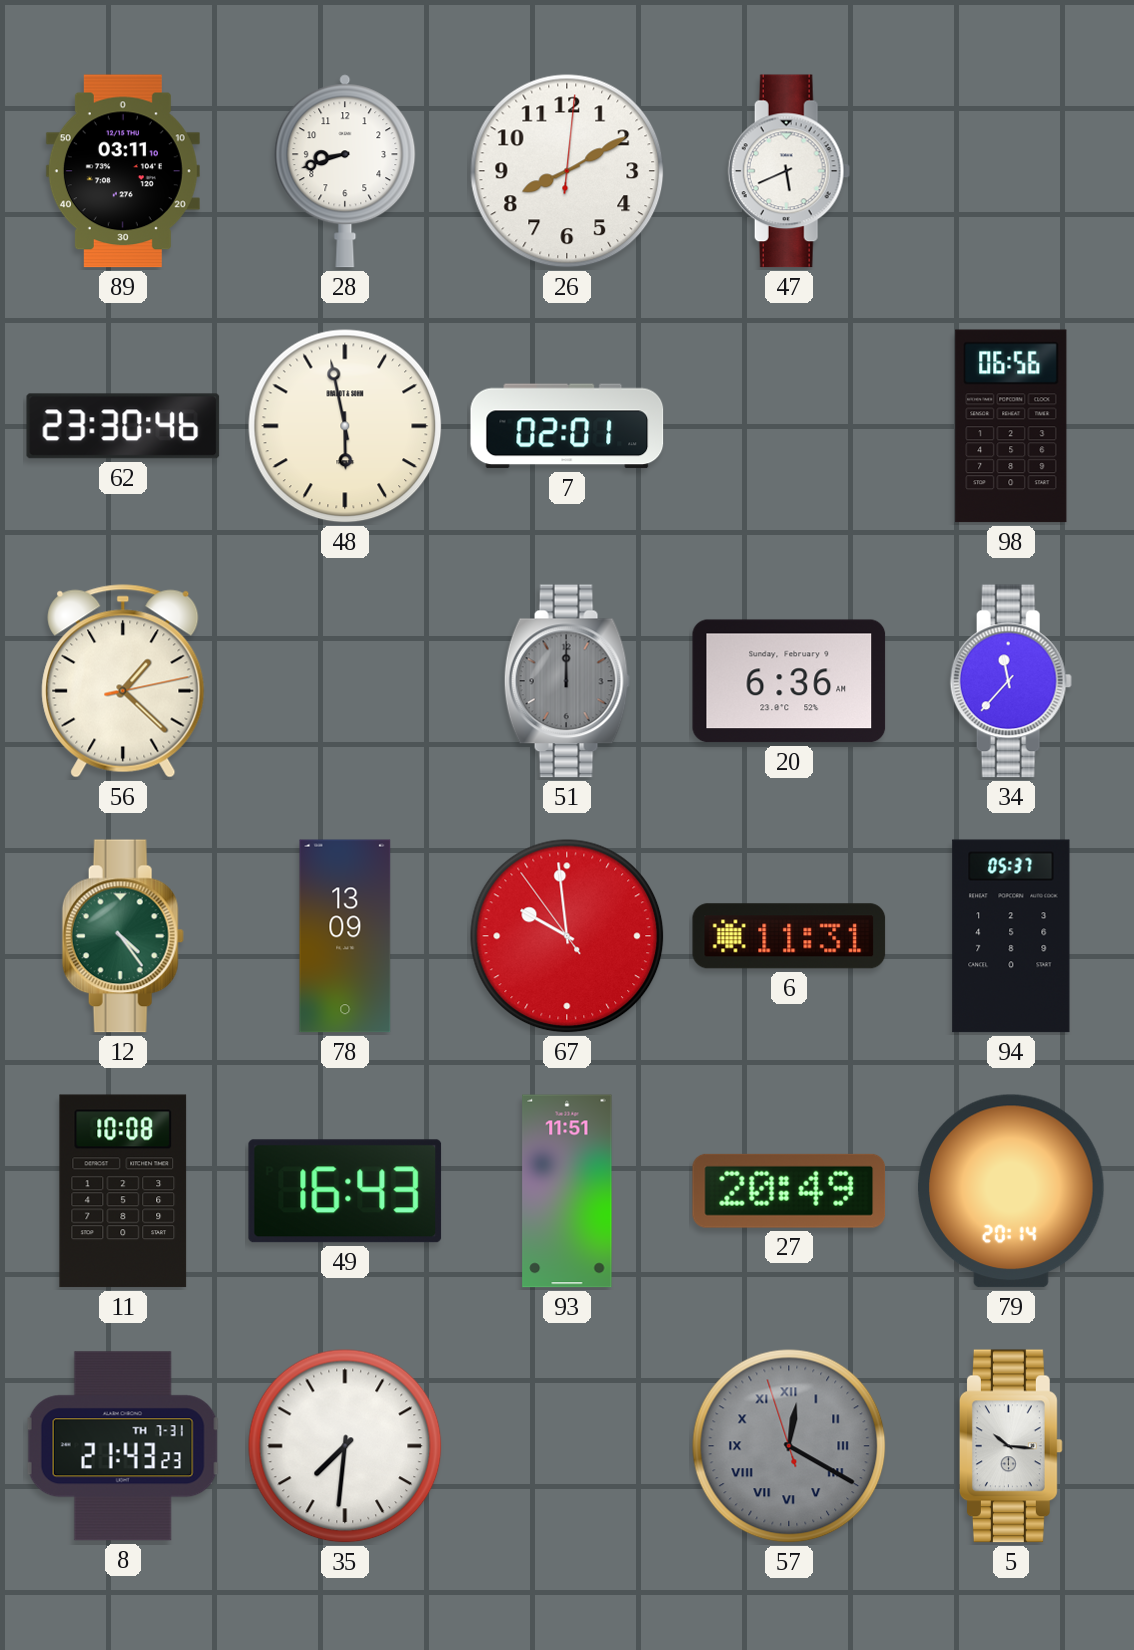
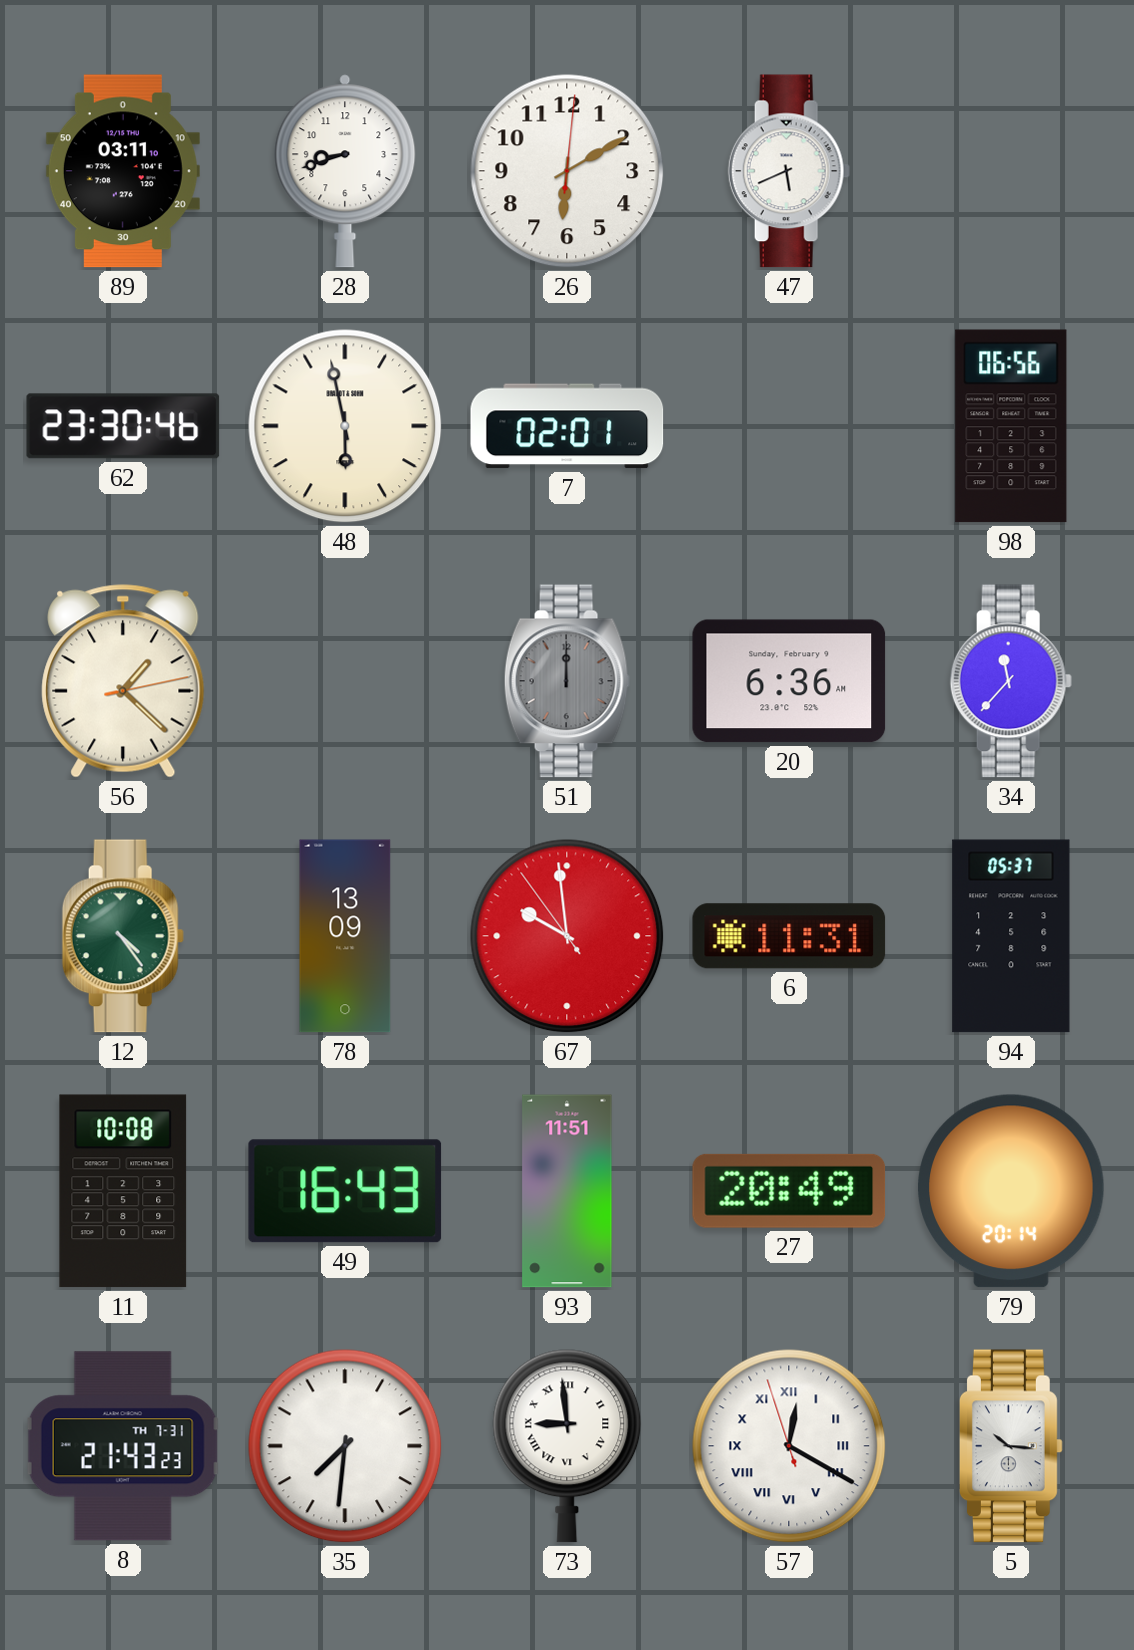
26: 8:10 -> 6:10
73: none -> 8:59
57 dial: grey -> white
